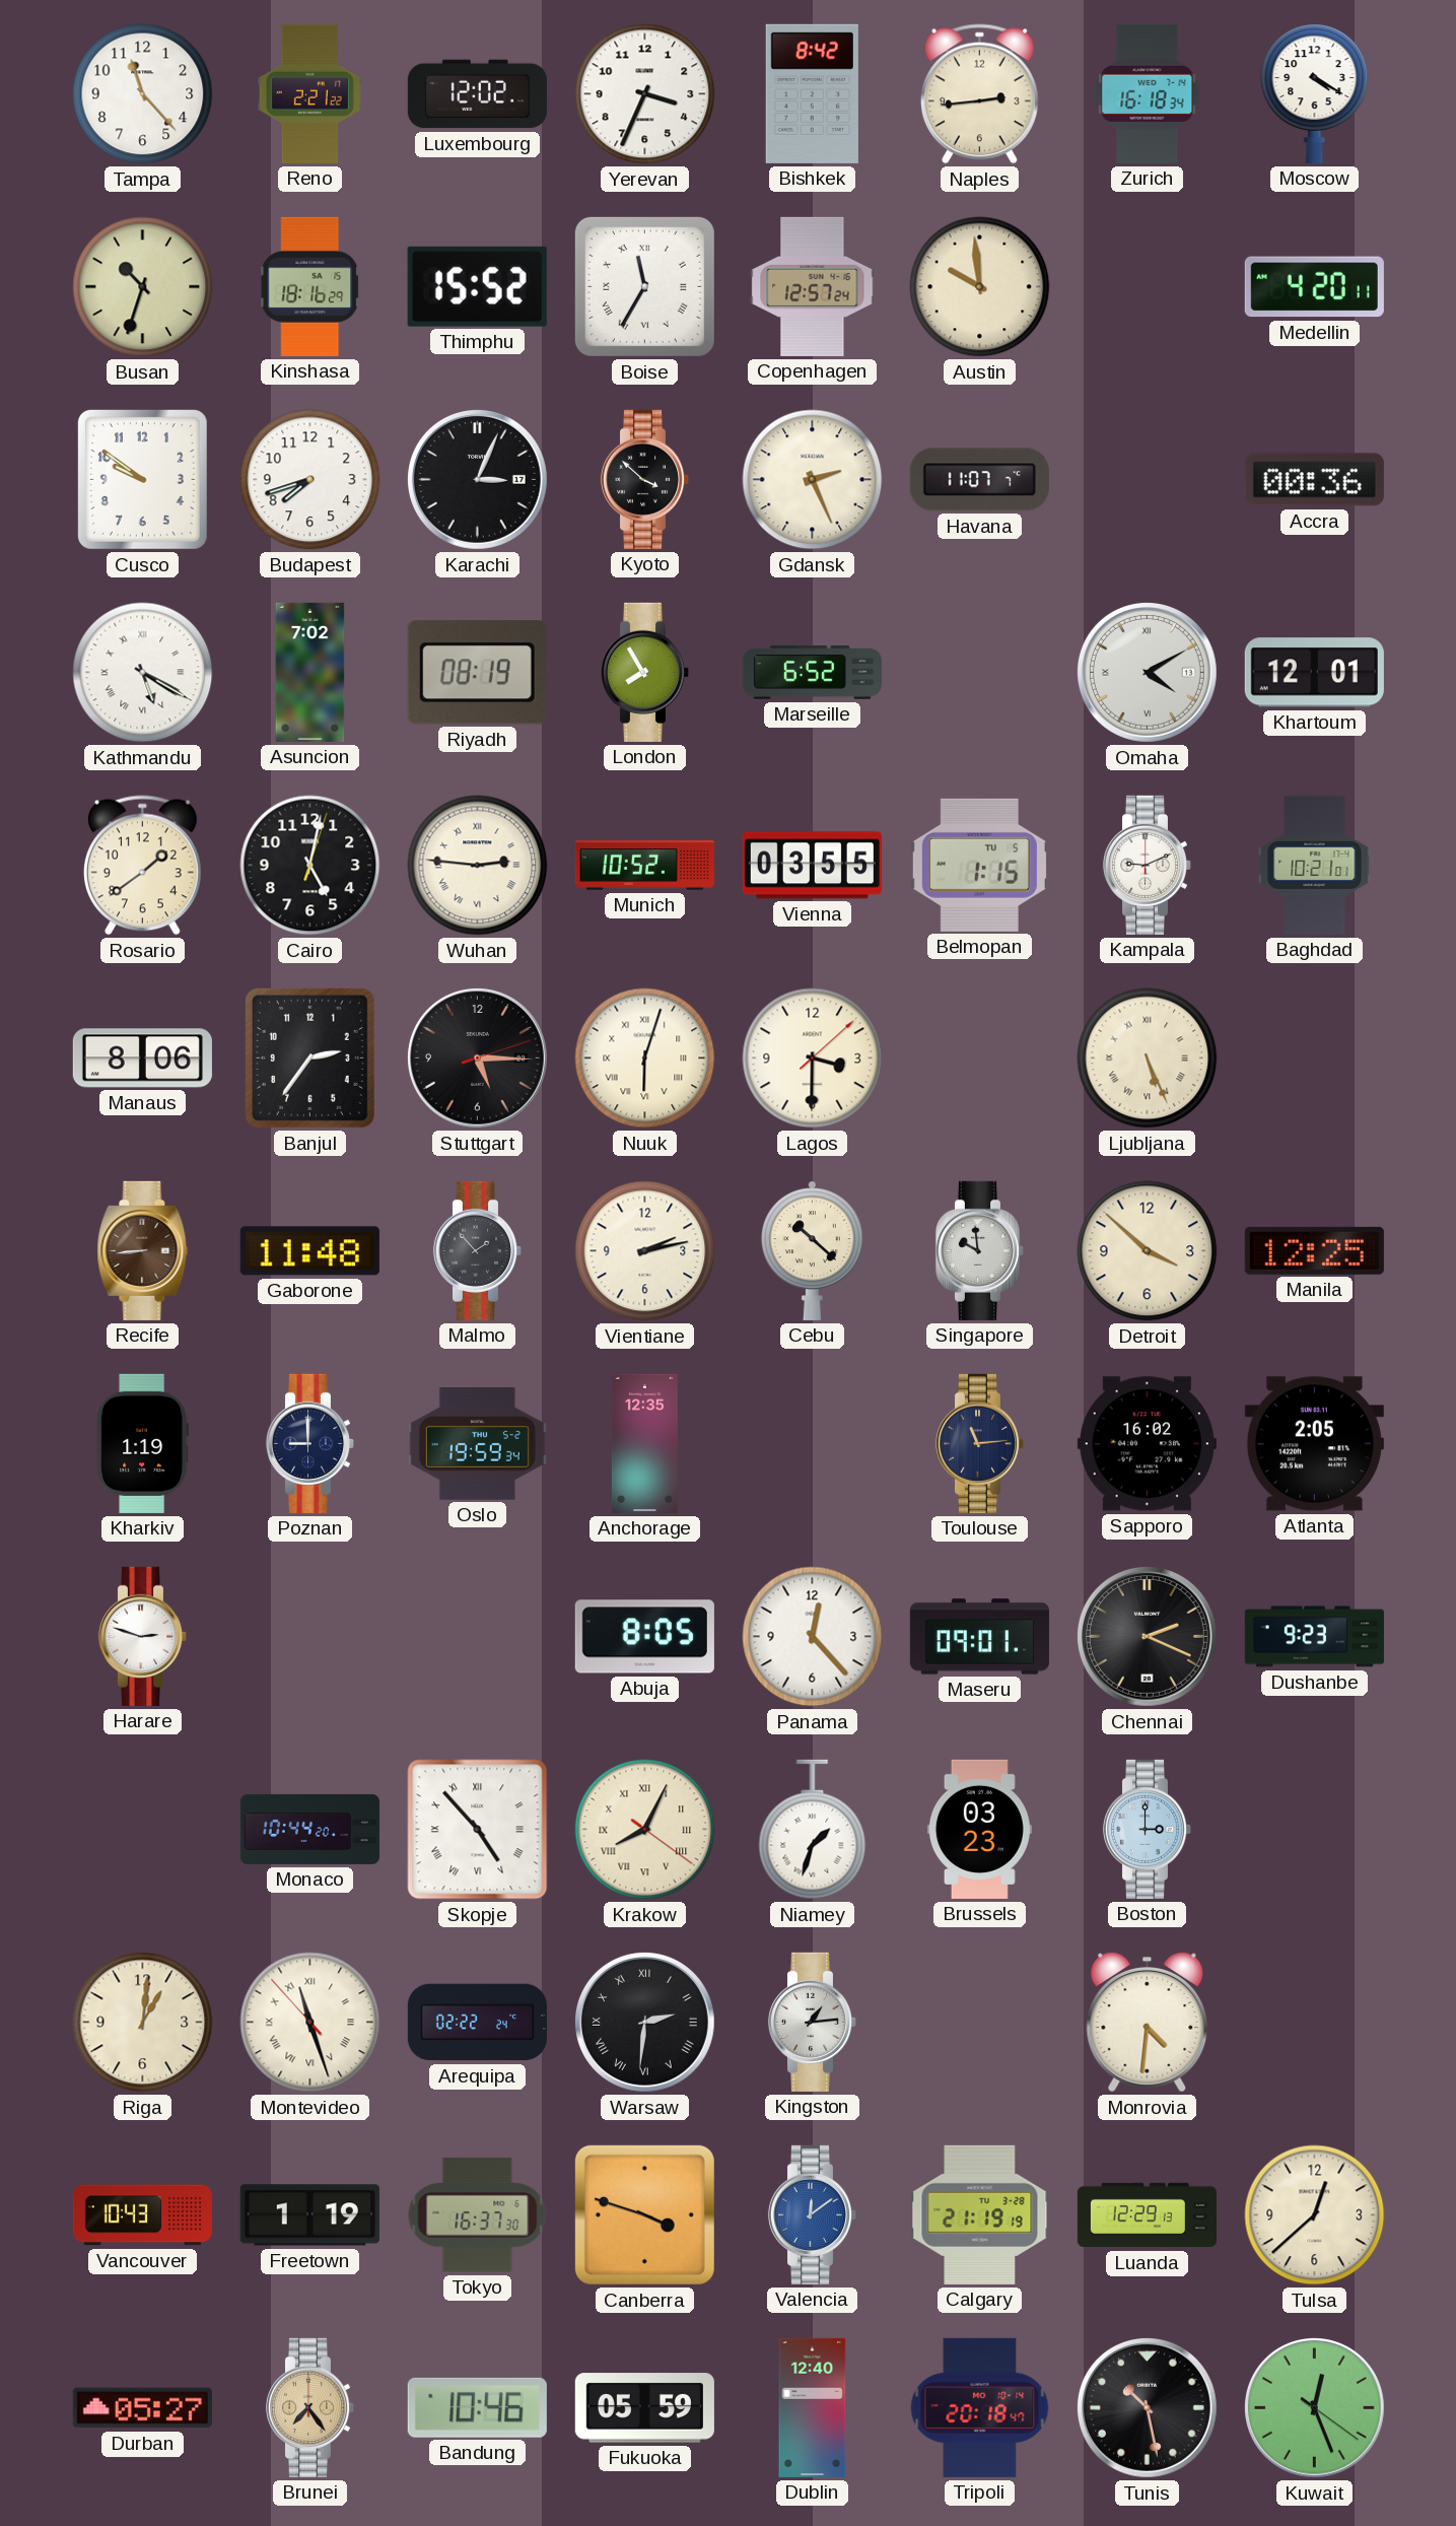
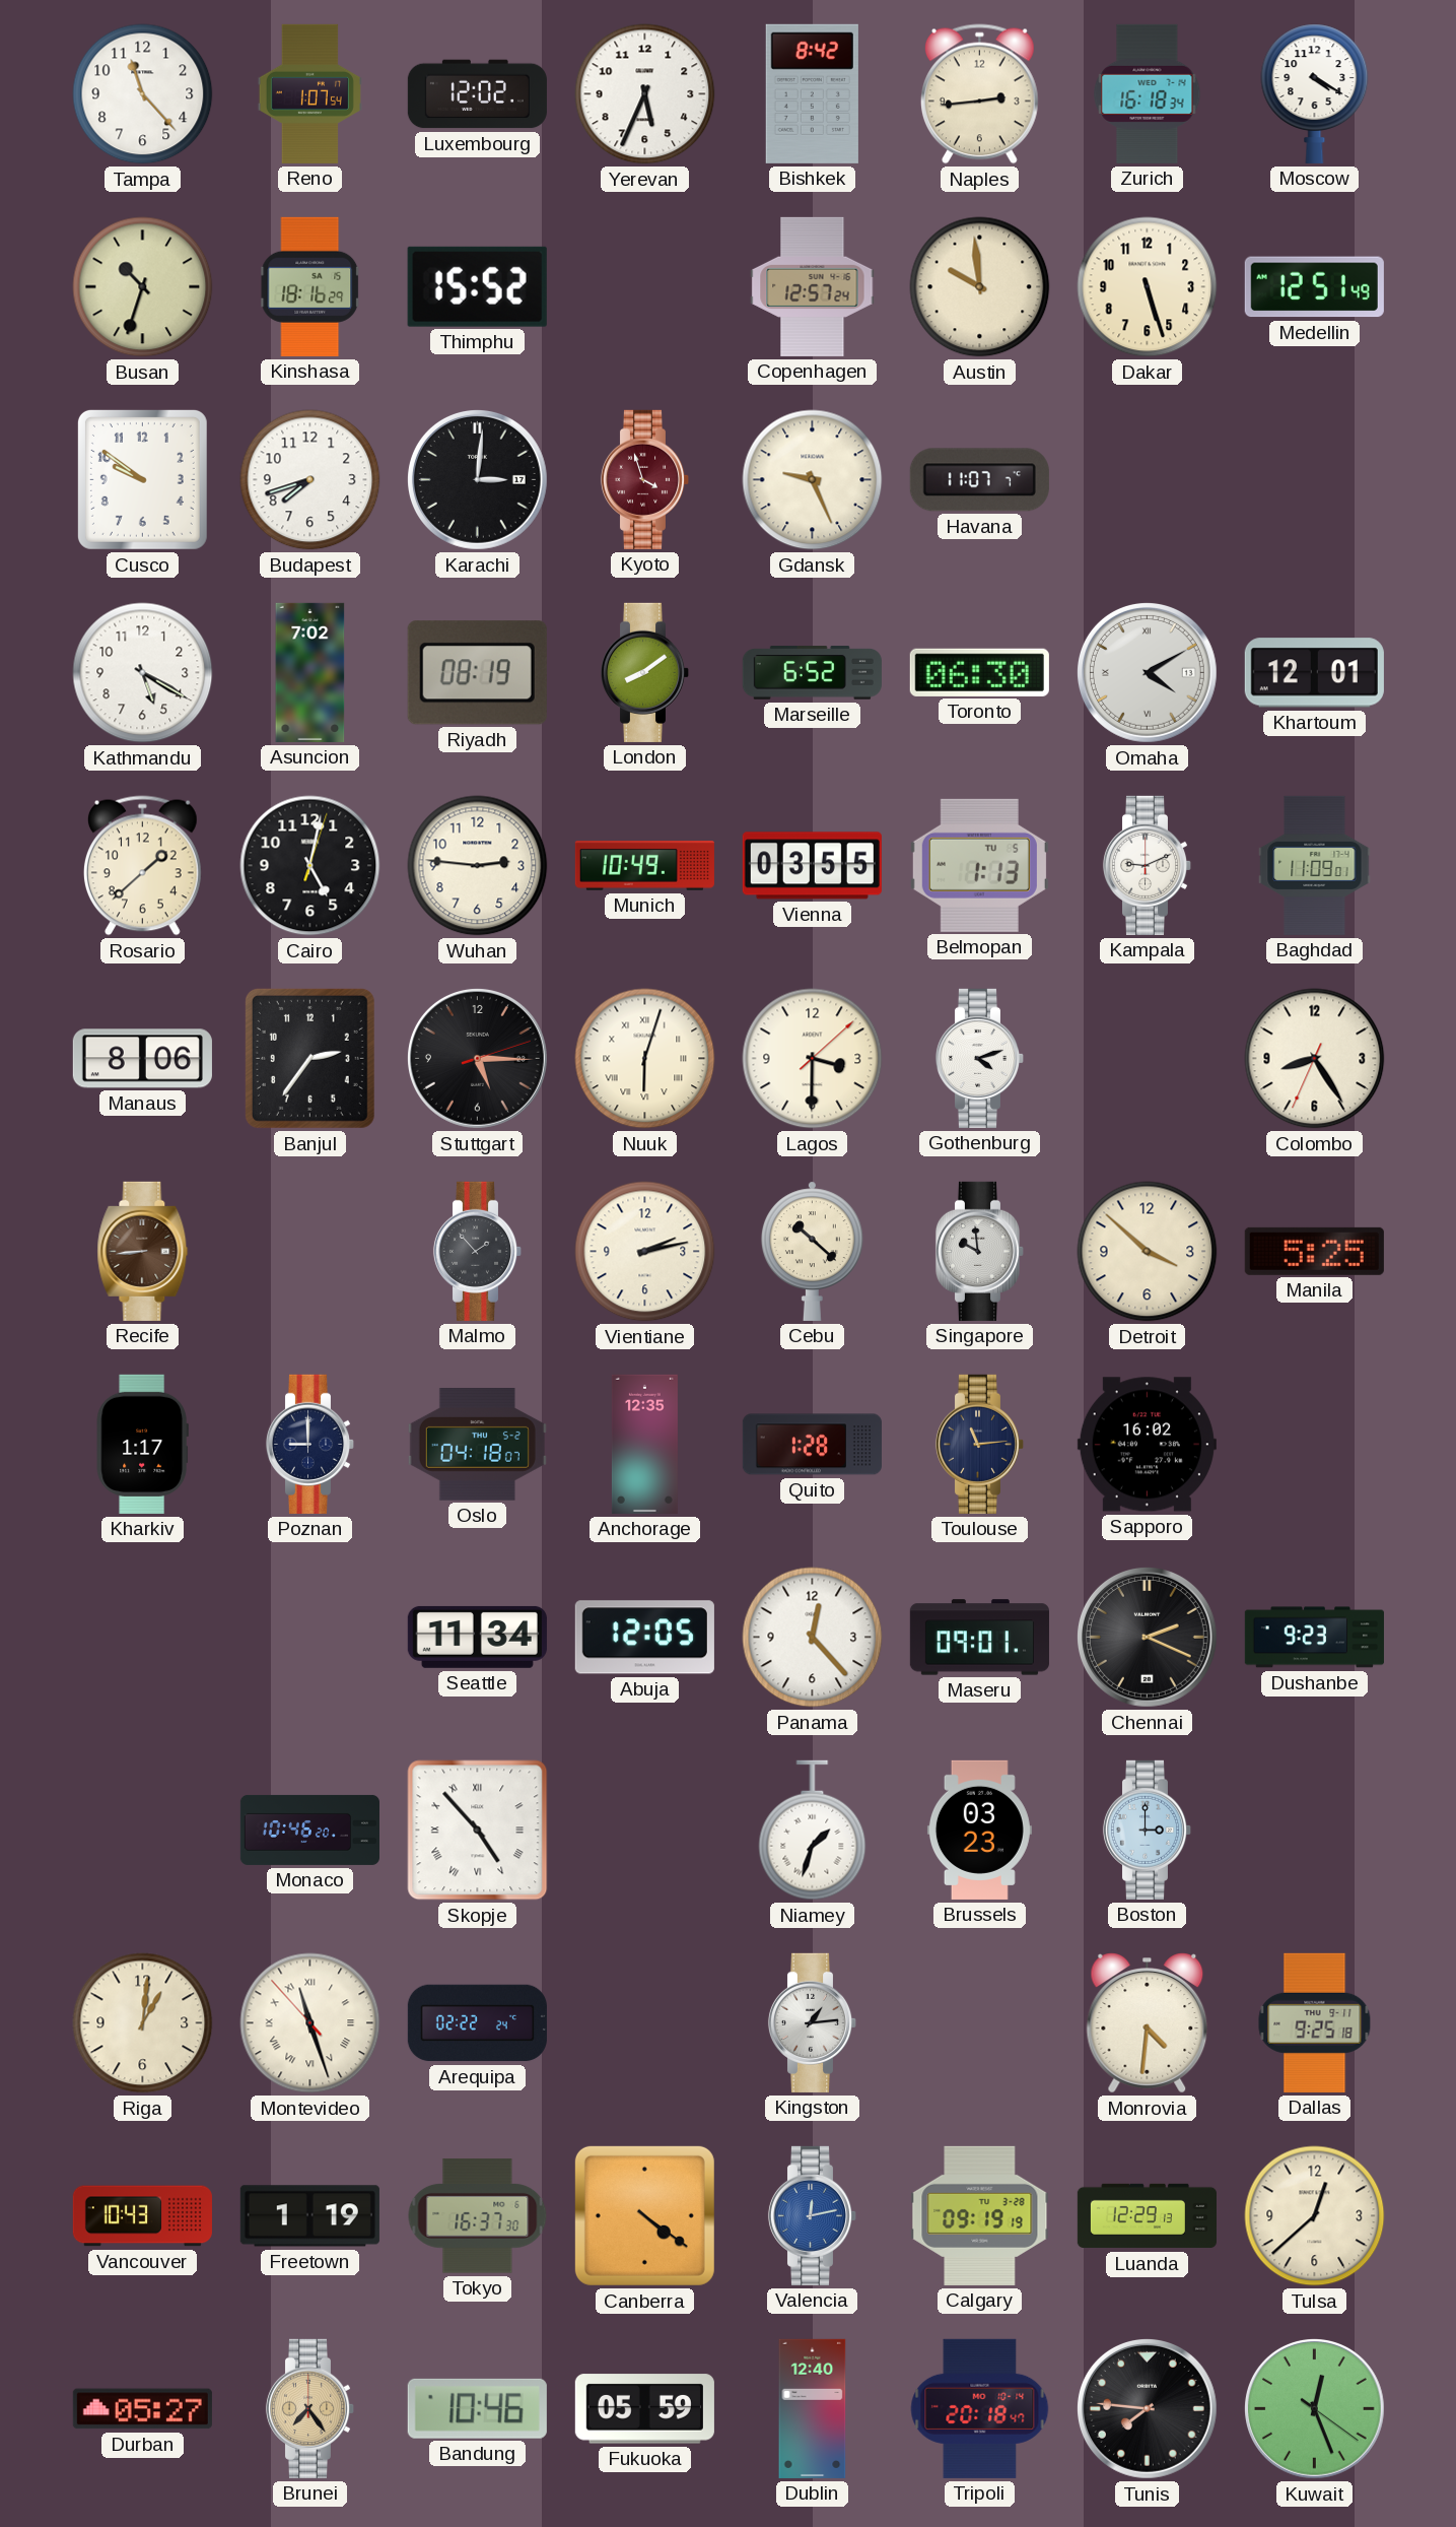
Reno: 2:21 -> 1:07
Yerevan: 3:34 -> 5:34
Boise: 11:35 -> none
Dakar: none -> 5:27
Medellin: 4:20 -> 12:51
Karachi: 3:04 -> 3:01
Kyoto: 3:52 -> 3:57
Kyoto dial: black -> burgundy
Gdansk: 2:26 -> 9:26
Accra: 00:36 -> none
Kathmandu numerals: Roman -> Arabic
London: 7:55 -> 8:09
Toronto: none -> 06:30
Rosario: 1:39 -> 1:38
Wuhan numerals: Roman -> Arabic
Munich: 10:52 -> 10:49
Belmopan: 1:15 -> 1:13
Baghdad: 10:21 -> 11:09
Gothenburg: none -> 4:12
Ljubljana: 5:26 -> none
Colombo: none -> 8:24
Gaborone: 11:48 -> none
Manila: 12:25 -> 5:25
Kharkiv: 1:19 -> 1:17
Oslo: 19:59 -> 04:18
Quito: none -> 1:28
Atlanta: 2:05 -> none
Harare: 2:48 -> none
Seattle: none -> 11:34
Abuja: 8:05 -> 12:05
Monaco: 10:44 -> 10:46
Krakow: 8:04 -> none
Warsaw: 2:31 -> none
Dallas: none -> 9:25
Canberra: 3:48 -> 4:21
Valencia: 12:09 -> 12:13
Calgary: 21:19 -> 09:19
Tunis: 10:28 -> 7:46
